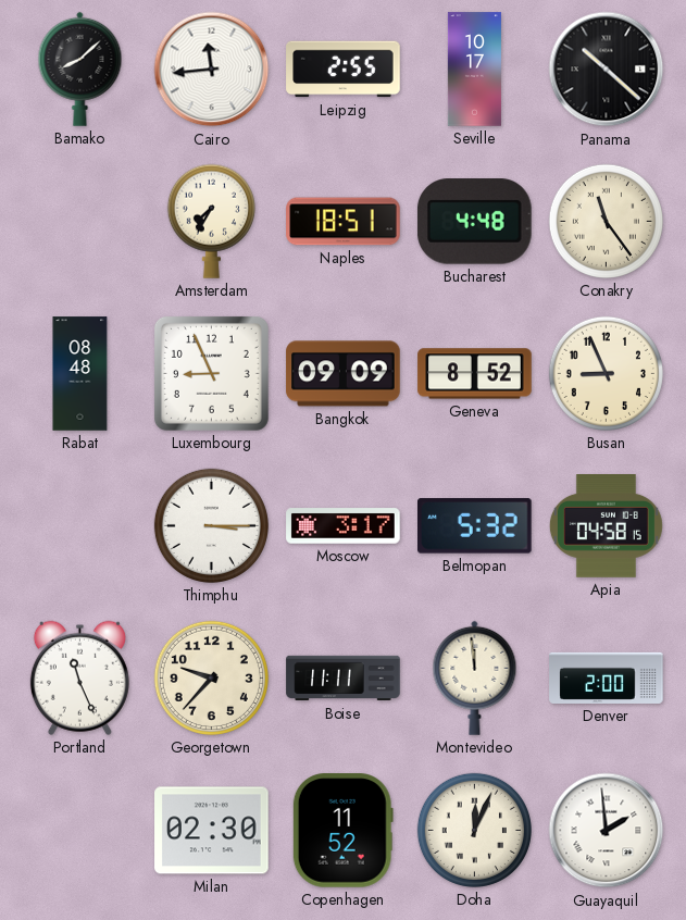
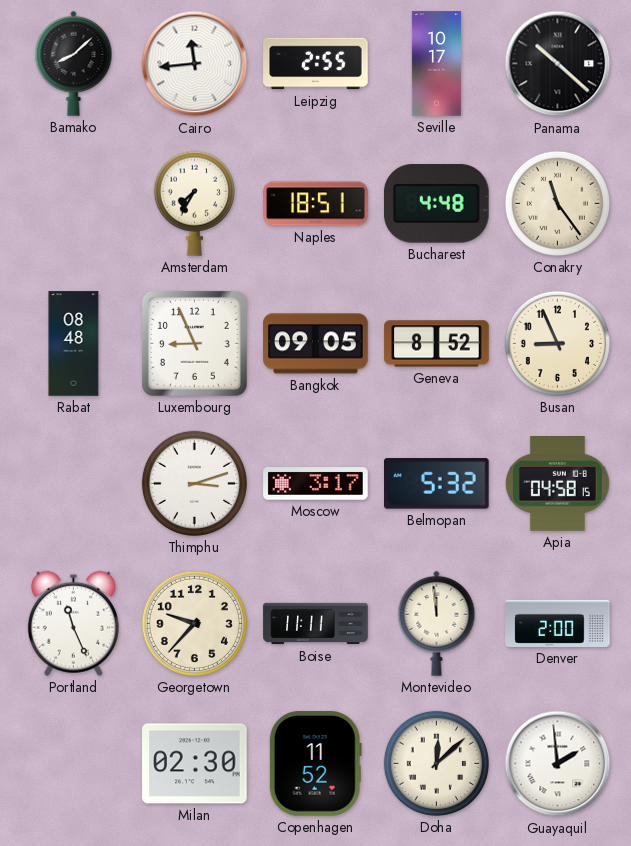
Bangkok: 09:09 -> 09:05
Thimphu: 3:15 -> 3:12
Doha: 12:04 -> 12:08
